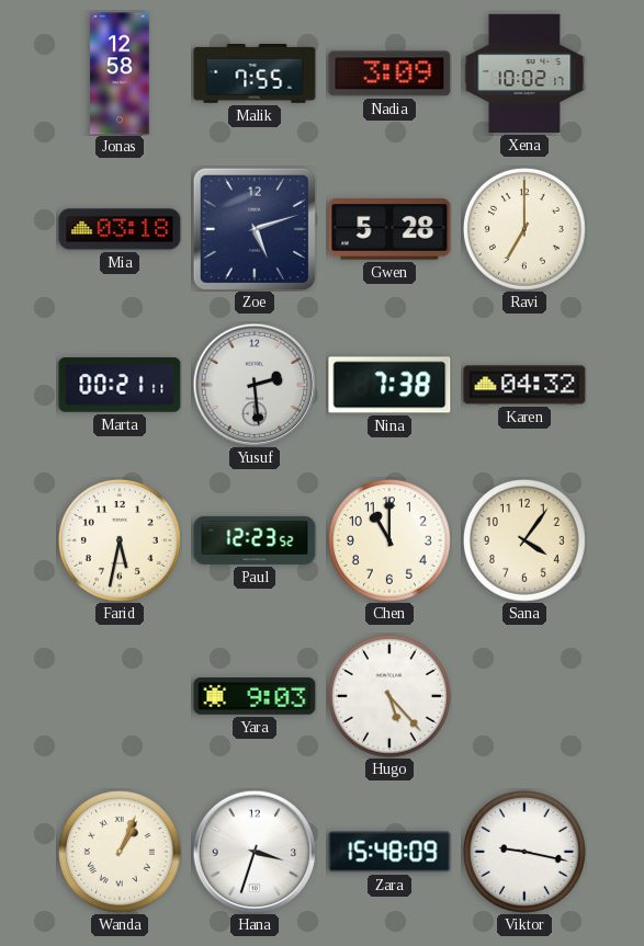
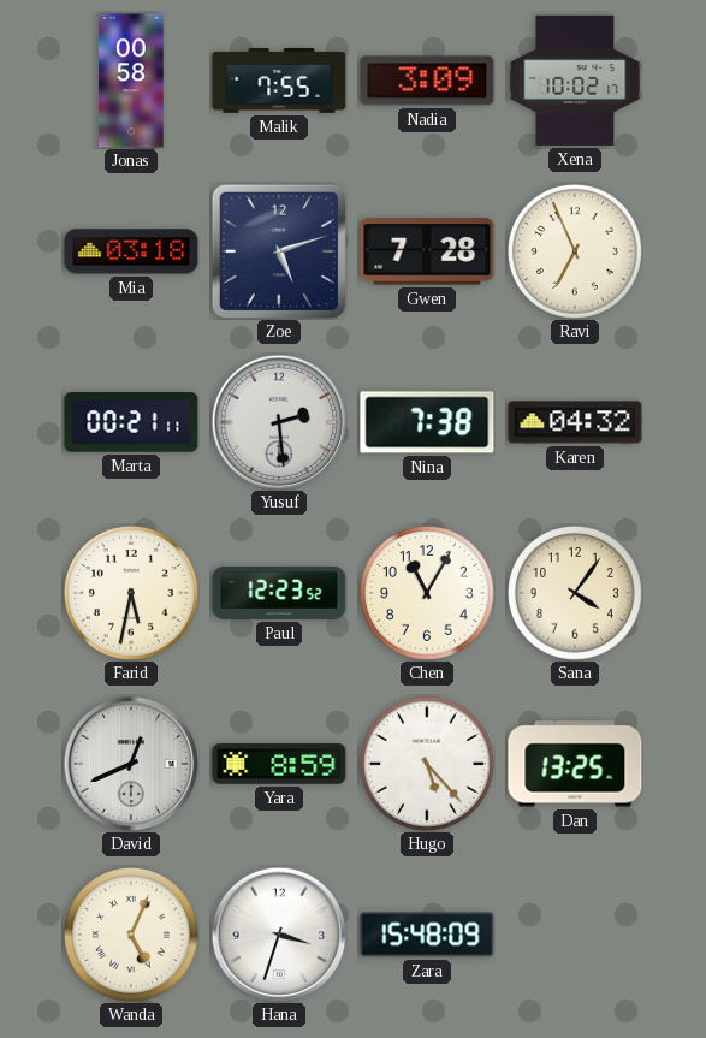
Jonas: 12:58 -> 00:58
Gwen: 5:28 -> 7:28
Ravi: 7:00 -> 6:56
Chen: 11:00 -> 11:05
David: none -> 12:41
Yara: 9:03 -> 8:59
Dan: none -> 13:25
Wanda: 1:04 -> 5:04
Viktor: 9:17 -> none
